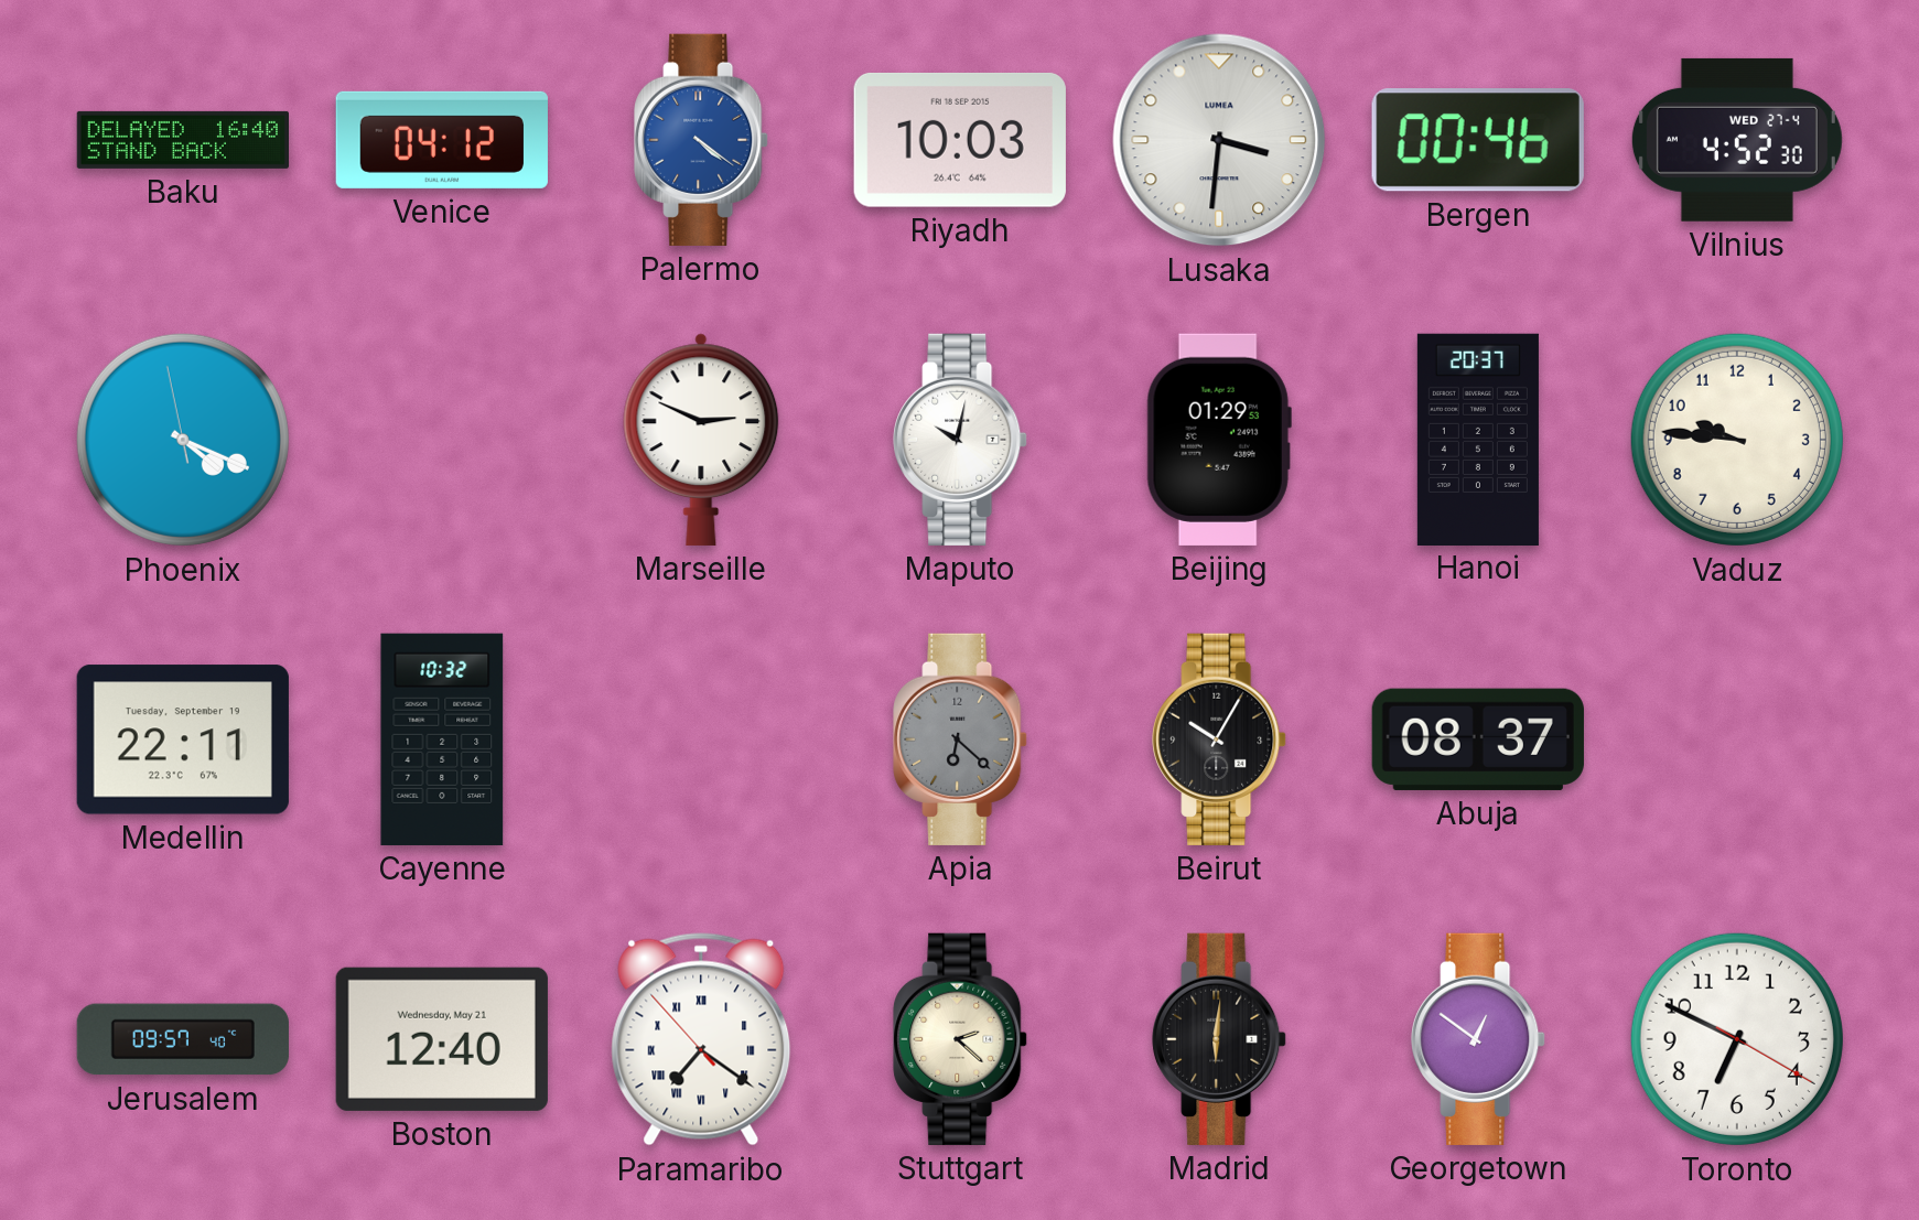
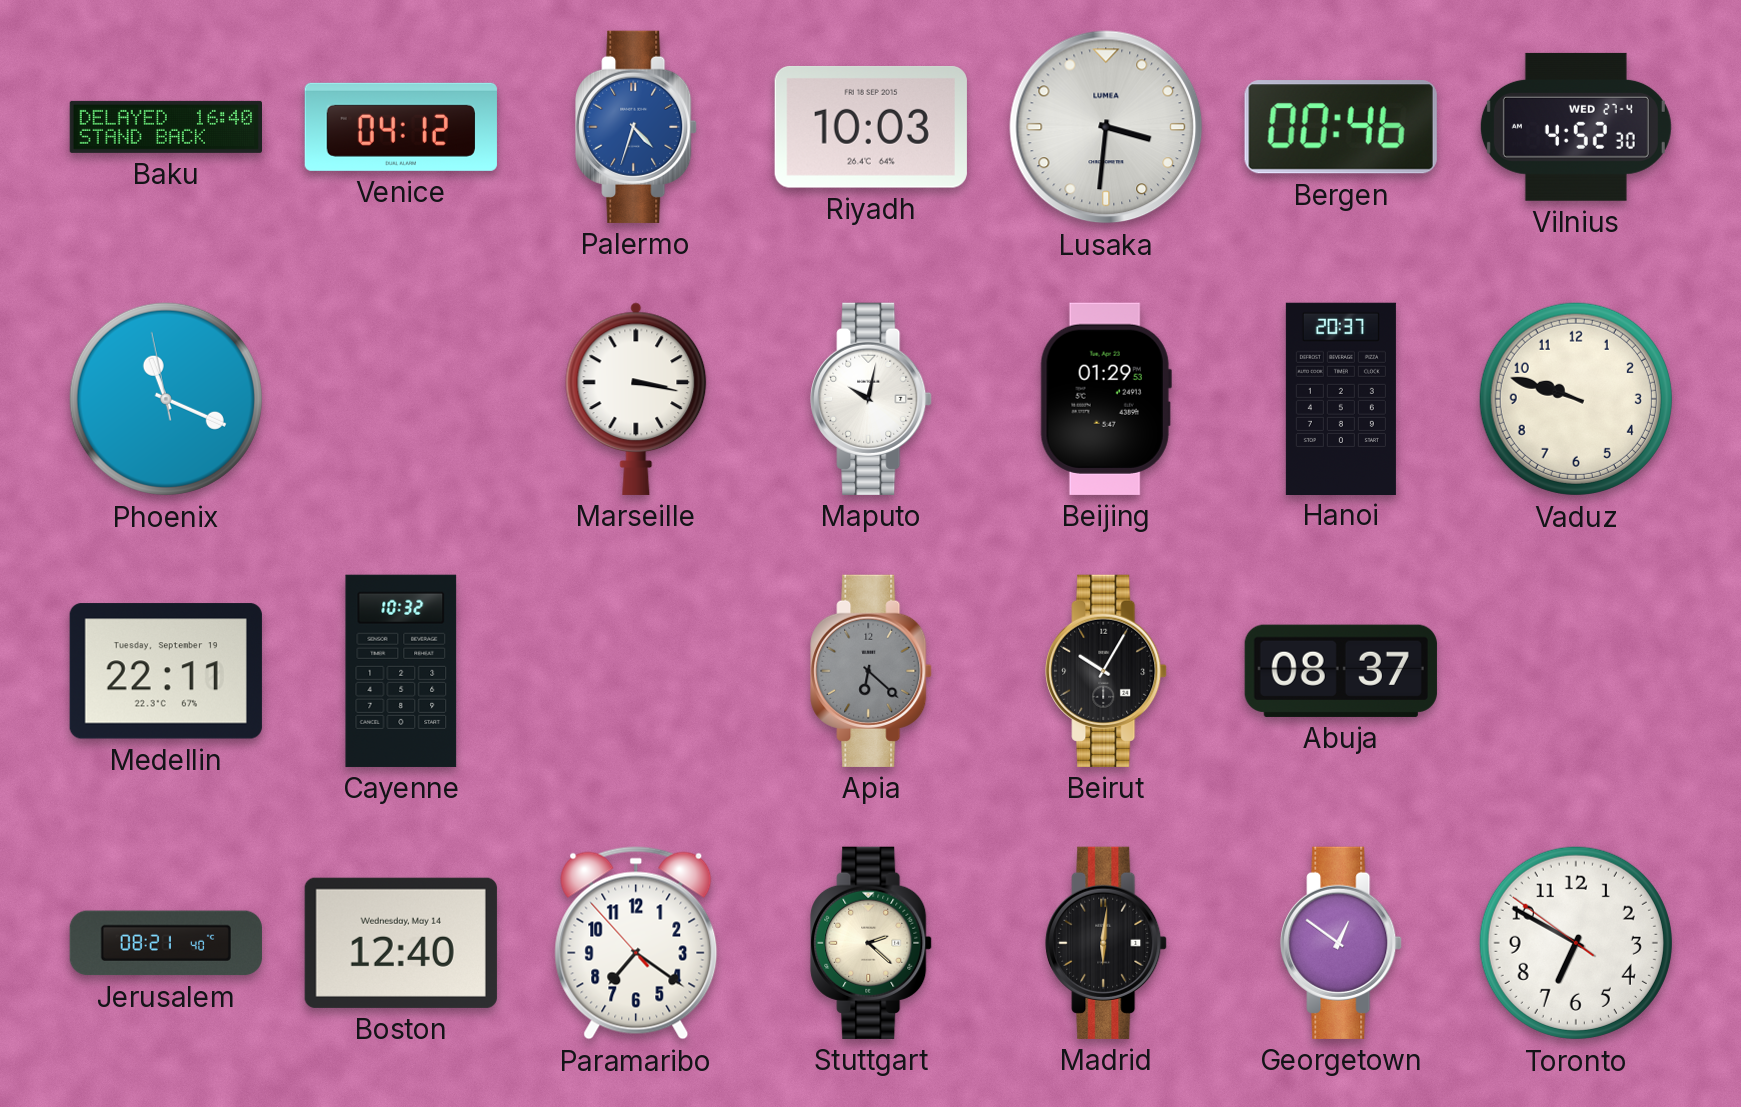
Palermo: 4:21 -> 4:33
Phoenix: 4:18 -> 11:18
Marseille: 2:49 -> 3:17
Vaduz: 9:46 -> 9:48
Jerusalem: 09:57 -> 08:21
Boston date: Wednesday, May 21 -> Wednesday, May 14
Paramaribo numerals: Roman -> Arabic
Toronto: 6:49:20 -> 6:49:51
